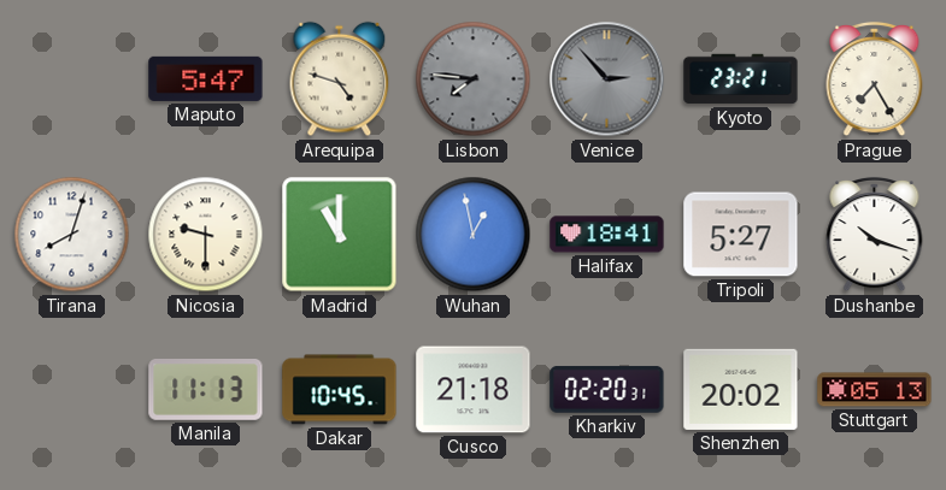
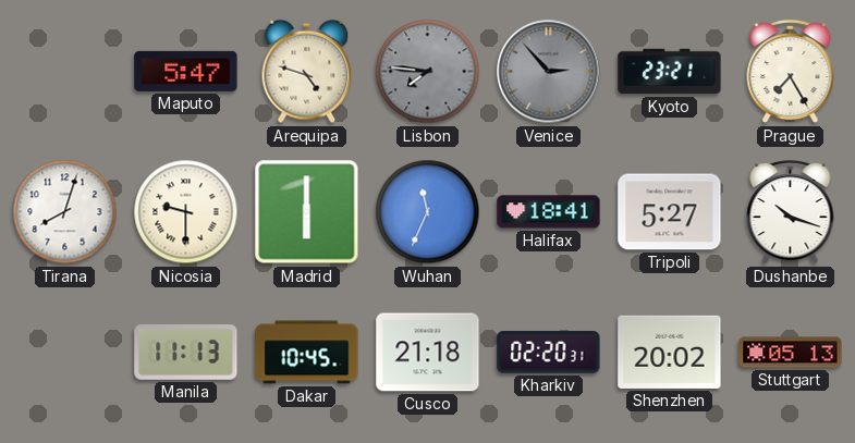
Madrid: 11:00 -> 6:00
Wuhan: 12:58 -> 11:34
